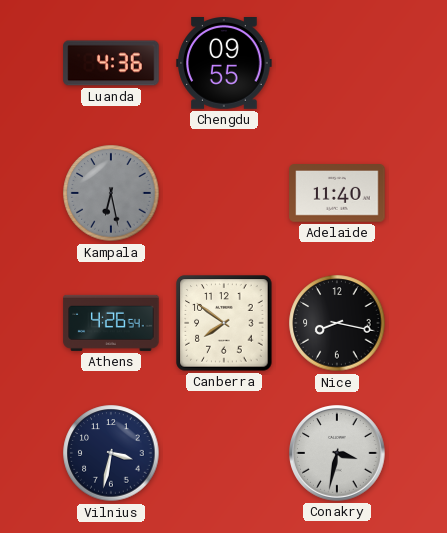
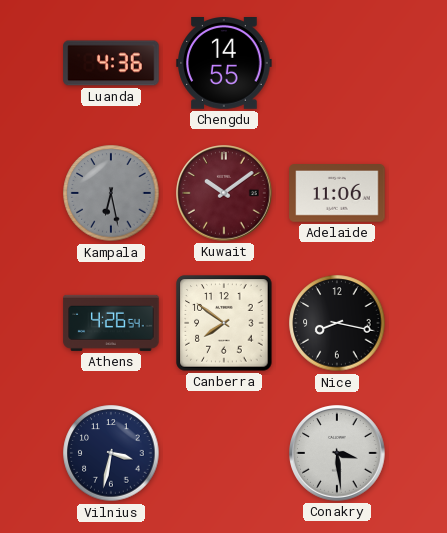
Chengdu: 09:55 -> 14:55
Kuwait: none -> 10:09
Adelaide: 11:40 -> 11:06
Conakry: 3:32 -> 3:29
